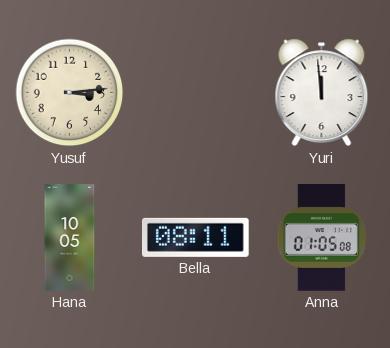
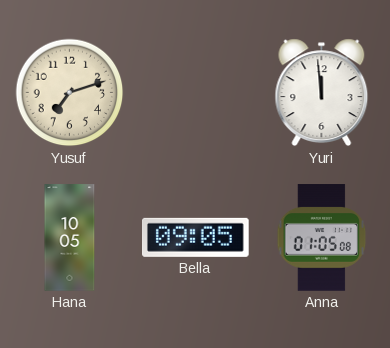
Yusuf: 3:14 -> 7:12
Bella: 08:11 -> 09:05
